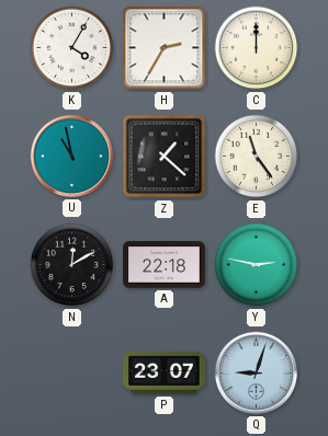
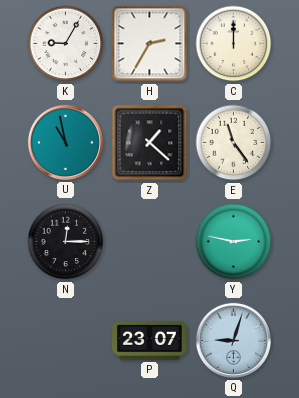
K: 4:05 -> 9:05
N: 12:10 -> 12:15
A: 22:18 -> none
